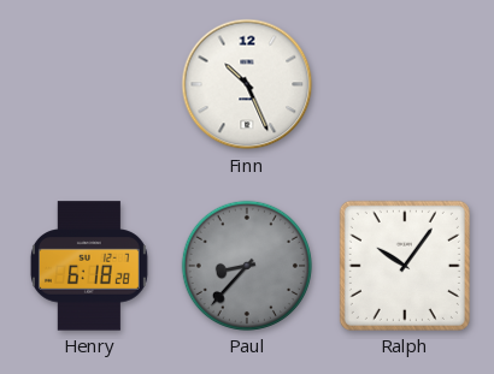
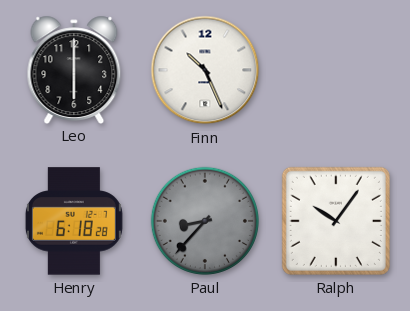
Leo: none -> 6:00
